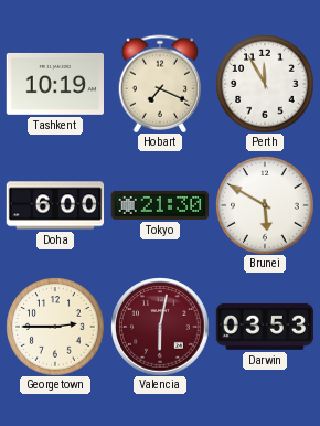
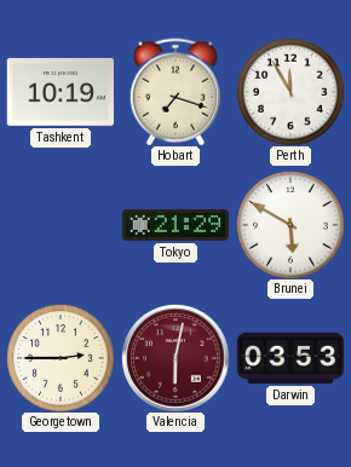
Hobart: 7:19 -> 7:18
Doha: 6:00 -> none
Tokyo: 21:30 -> 21:29
